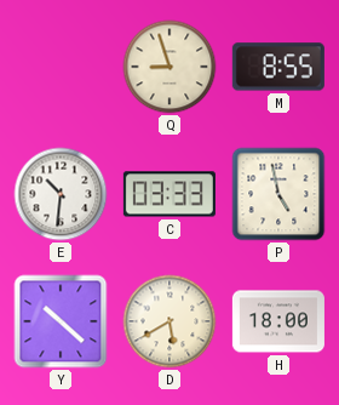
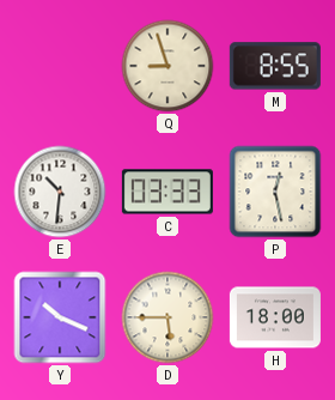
P: 4:58 -> 12:28
Y: 10:22 -> 10:19
D: 5:40 -> 5:45
